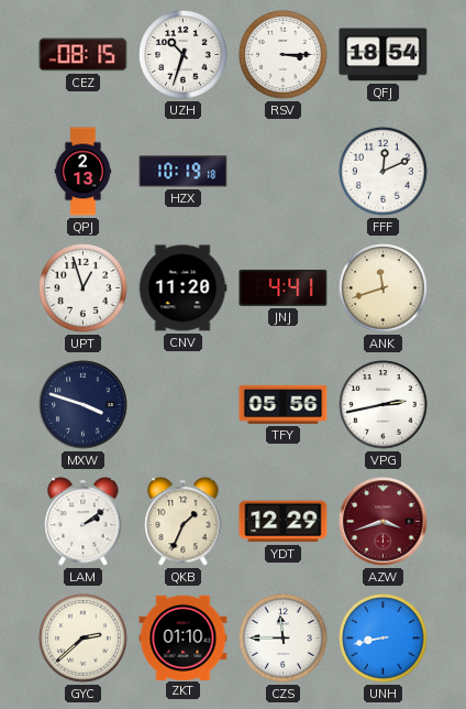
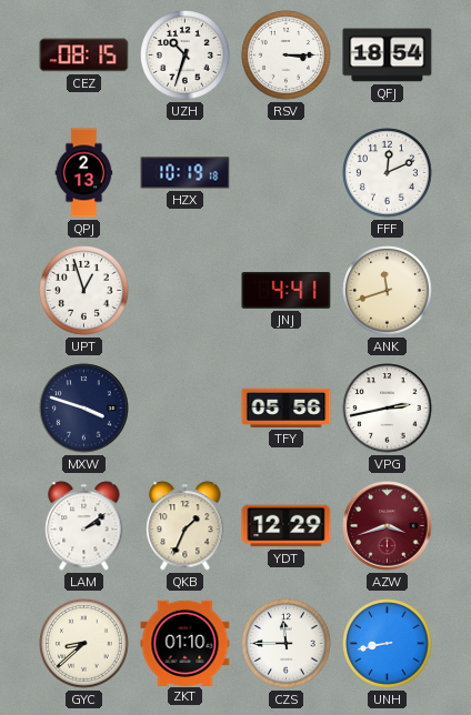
CNV: 11:20 -> none
GYC: 2:38 -> 8:38
